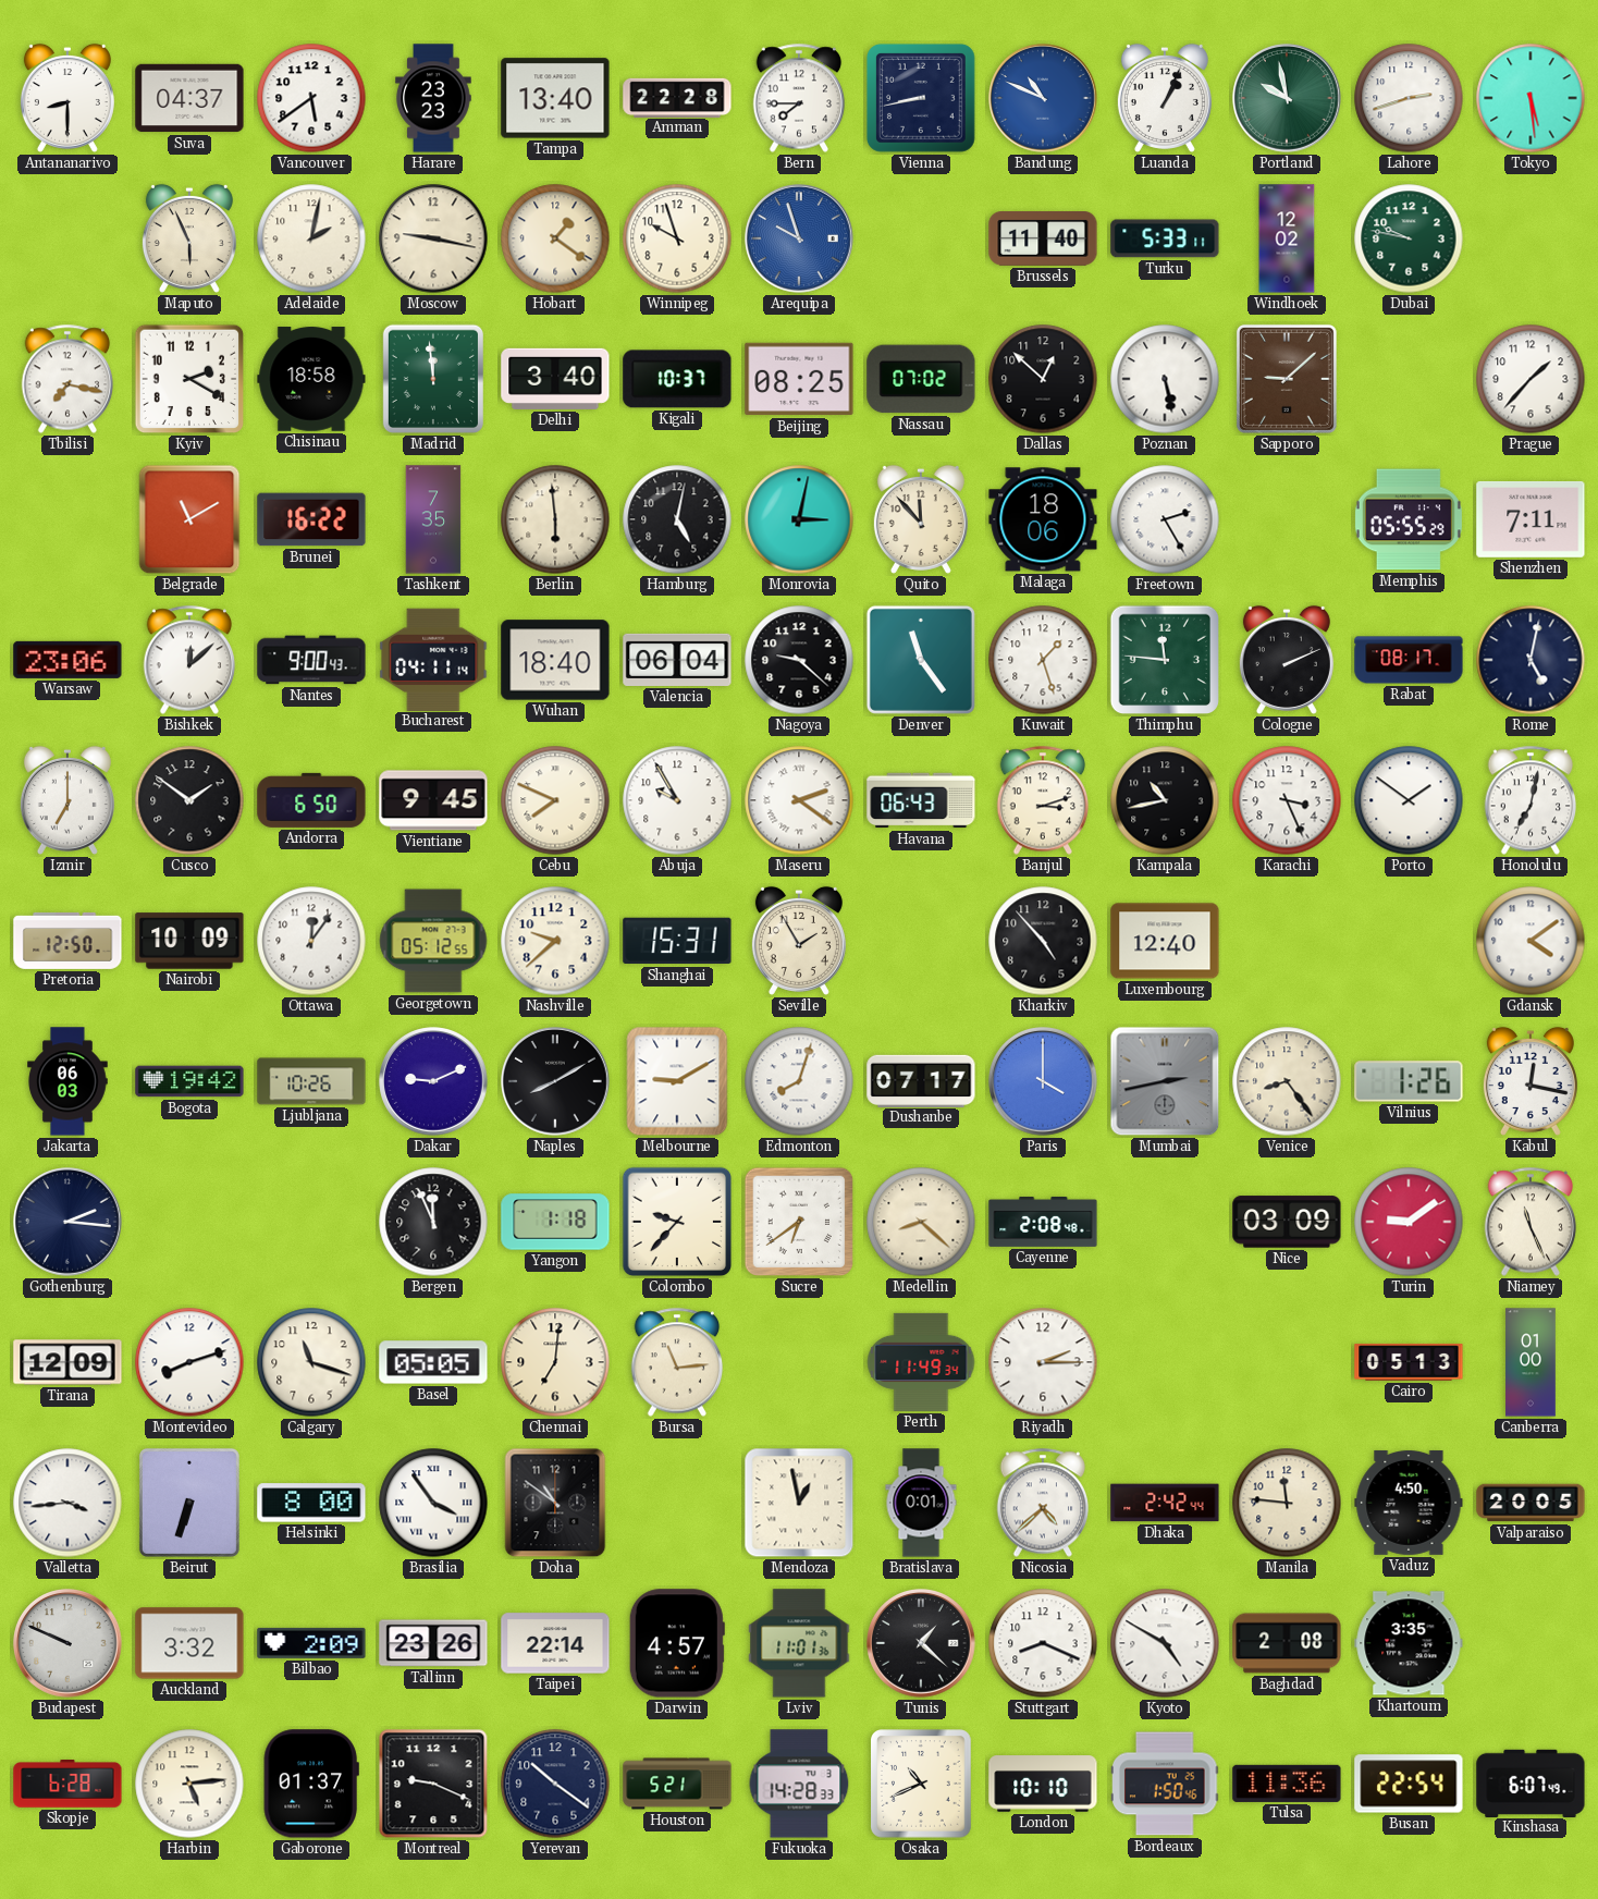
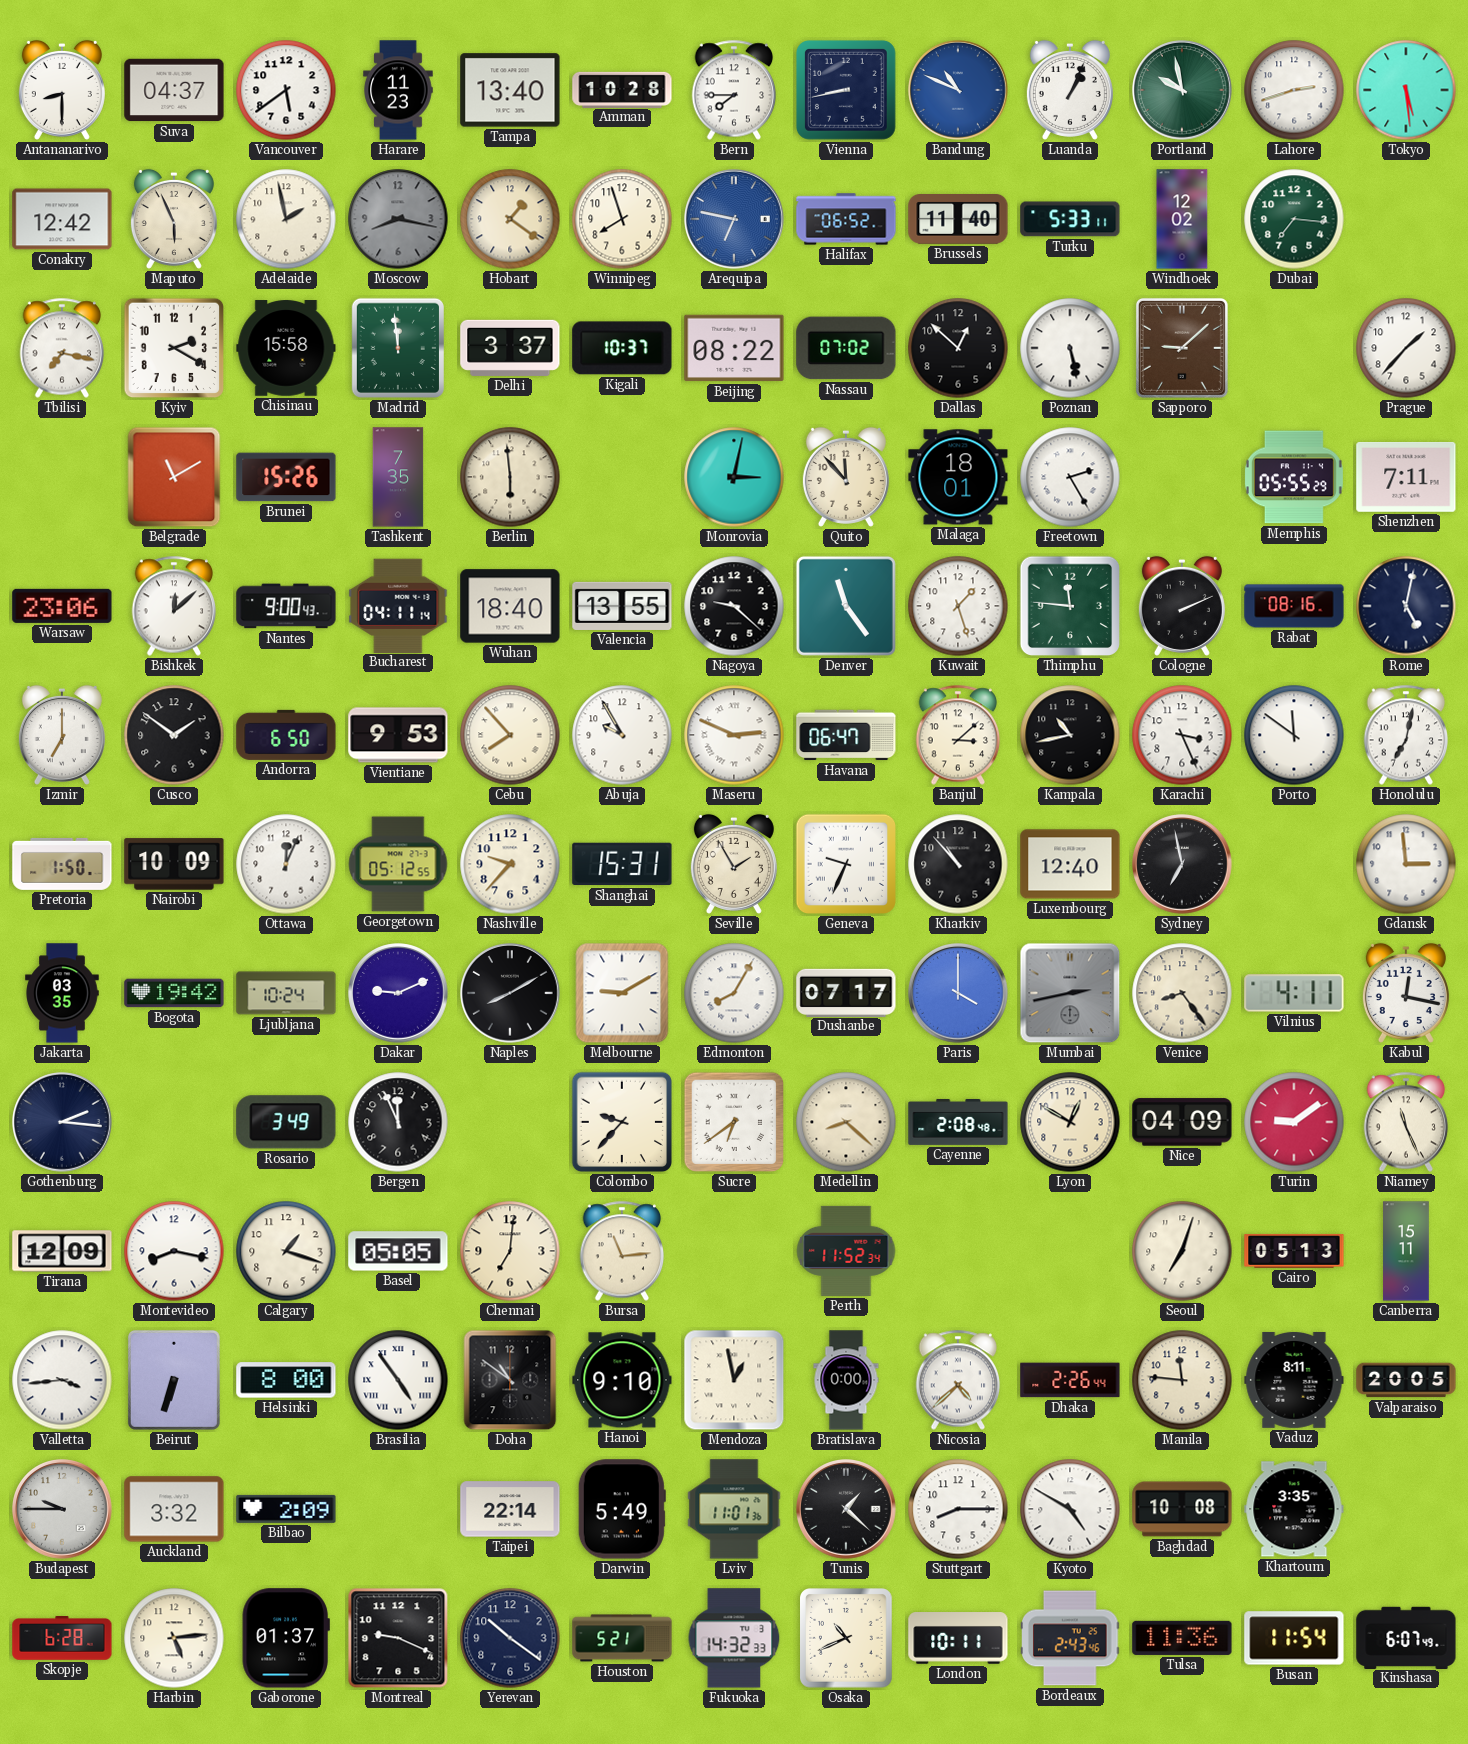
Harare: 23:23 -> 11:23
Amman: 22:28 -> 10:28
Conakry: none -> 12:42
Adelaide: 2:02 -> 1:58
Moscow: 9:17 -> 8:17
Moscow dial: cream -> grey
Winnipeg: 9:57 -> 7:57
Arequipa: 9:57 -> 6:47
Halifax: none -> 06:52
Dubai: 9:47 -> 7:16
Chisinau: 18:58 -> 15:58
Delhi: 3:40 -> 3:37
Beijing: 08:25 -> 08:22
Brunei: 16:22 -> 15:26
Hamburg: 5:02 -> none
Malaga: 18:06 -> 18:01
Valencia: 06:04 -> 13:55
Rabat: 08:17 -> 08:16
Vientiane: 9:45 -> 9:53
Cebu: 7:49 -> 7:53
Maseru: 2:21 -> 2:49
Havana: 06:43 -> 06:47
Banjul: 3:12 -> 3:08
Porto: 1:51 -> 11:51
Pretoria: 12:50 -> 1:50
Ottawa: 12:06 -> 12:04
Nashville: 9:38 -> 9:37
Geneva: none -> 9:34
Kharkiv: 4:53 -> 10:53
Sydney: none -> 6:58
Gdansk: 4:09 -> 2:59
Jakarta: 06:03 -> 03:35
Ljubljana: 10:26 -> 10:24
Edmonton: 8:03 -> 8:05
Vilnius: 1:26 -> 4:11
Rosario: none -> 3:49
Yangon: 1:18 -> none
Lyon: none -> 12:50
Nice: 03:09 -> 04:09
Montevideo: 8:12 -> 8:17
Calgary: 11:18 -> 1:18
Perth: 11:49 -> 11:52
Riyadh: 2:15 -> none
Seoul: none -> 7:03
Canberra: 01:00 -> 15:11
Brasilia: 3:54 -> 4:54
Hanoi: none -> 9:10
Bratislava: 0:01 -> 0:00
Dhaka: 2:42 -> 2:26
Vaduz: 4:50 -> 8:11
Budapest: 9:49 -> 9:45
Tallinn: 23:26 -> none
Darwin: 4:57 -> 5:49
Stuttgart: 8:19 -> 8:15
Baghdad: 2:08 -> 10:08
Fukuoka: 14:28 -> 14:32
London: 10:10 -> 10:11
Bordeaux: 1:50 -> 2:43
Busan: 22:54 -> 11:54
